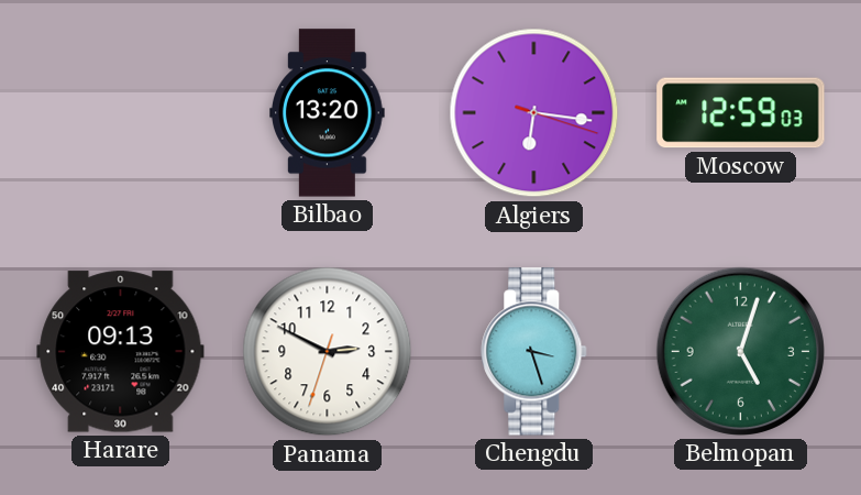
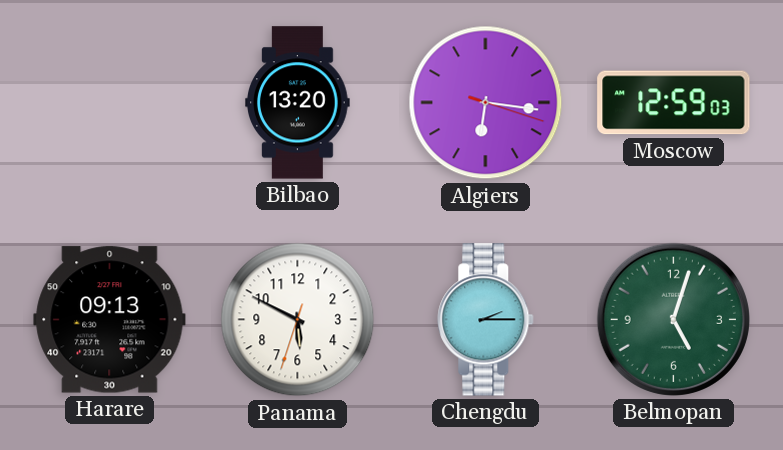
Panama: 2:49 -> 5:49
Chengdu: 3:27 -> 2:15
